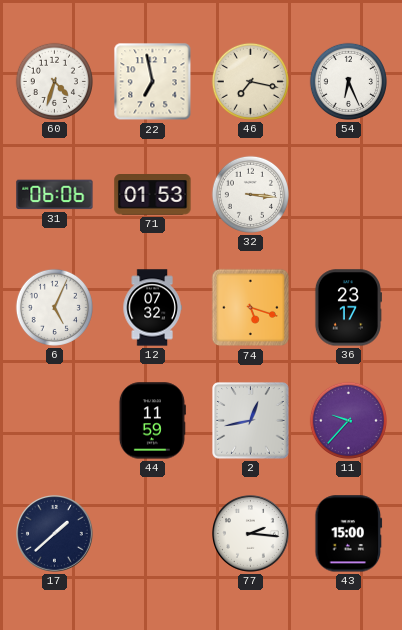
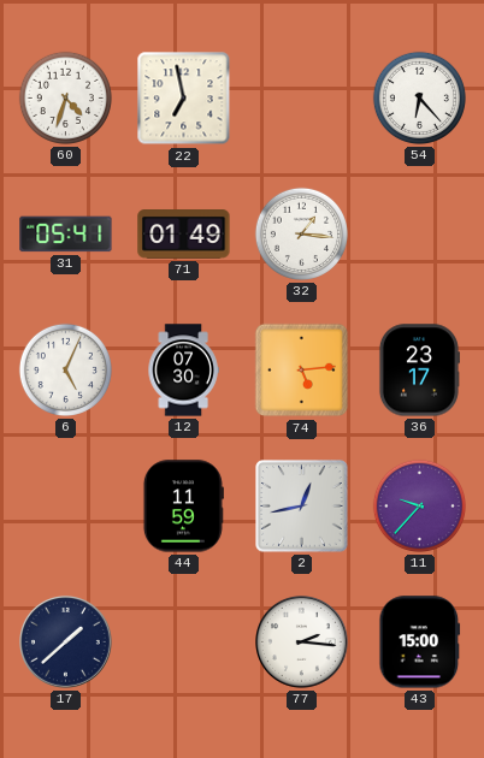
46: 7:17 -> none
54: 6:26 -> 6:23
31: 06:06 -> 05:41
71: 01:53 -> 01:49
32: 3:16 -> 1:16
12: 07:32 -> 07:30
74: 5:18 -> 5:14
